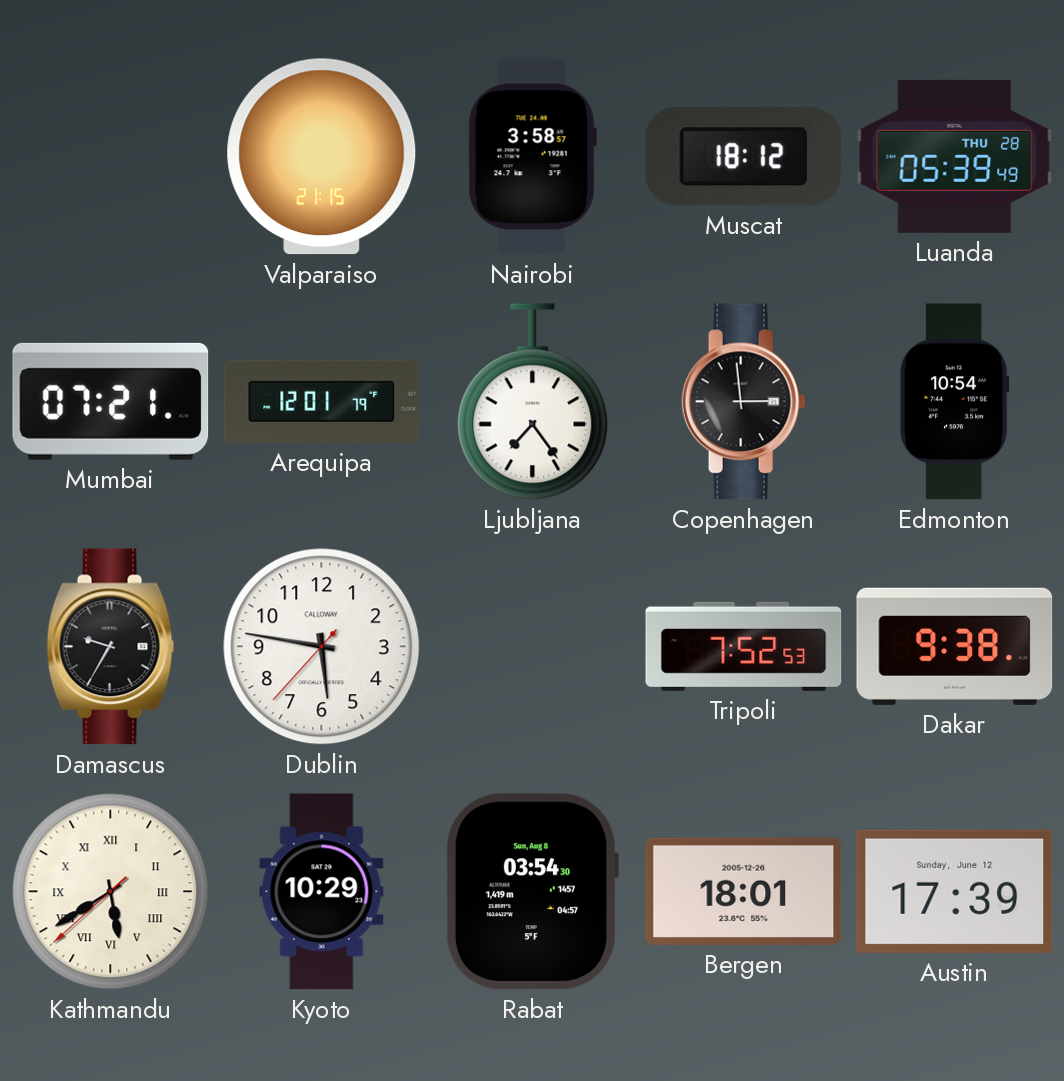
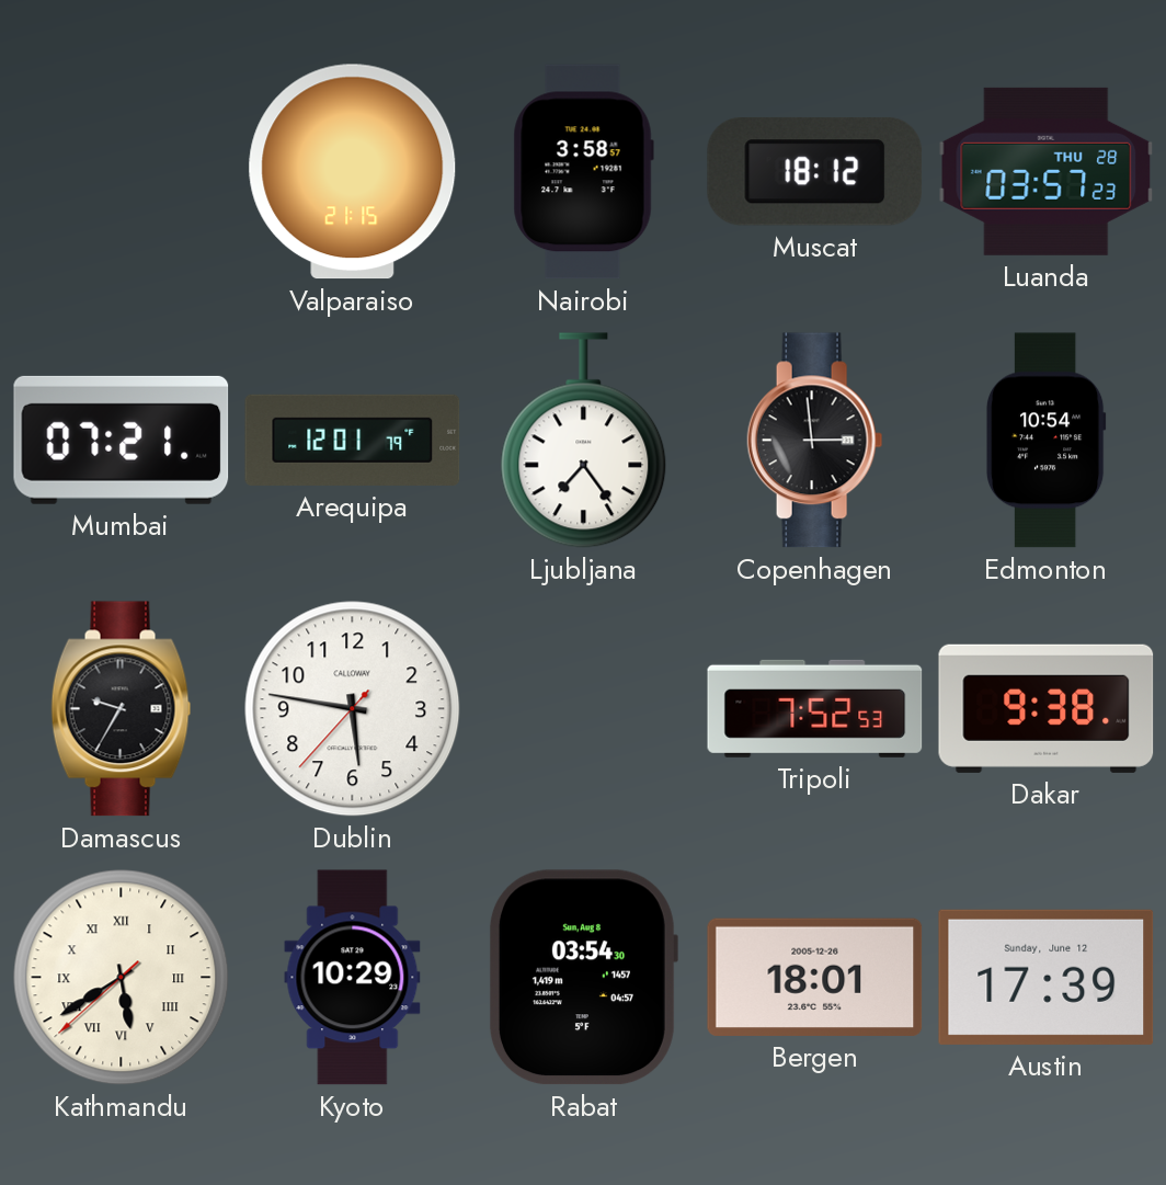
Luanda: 05:39 -> 03:57
